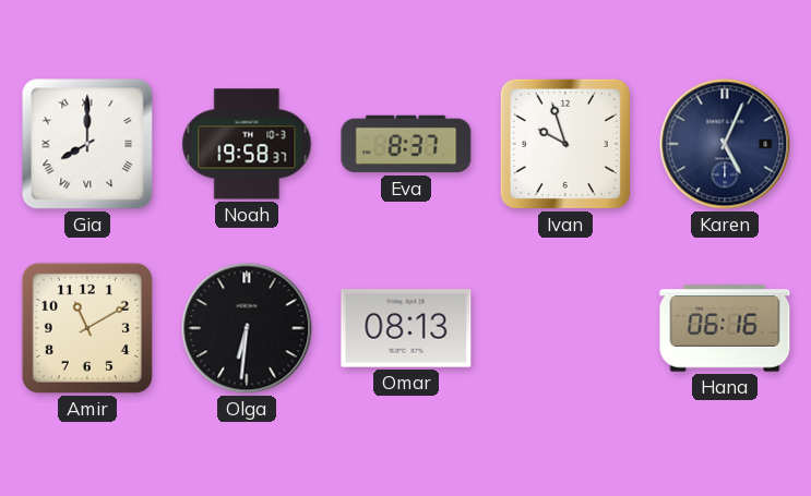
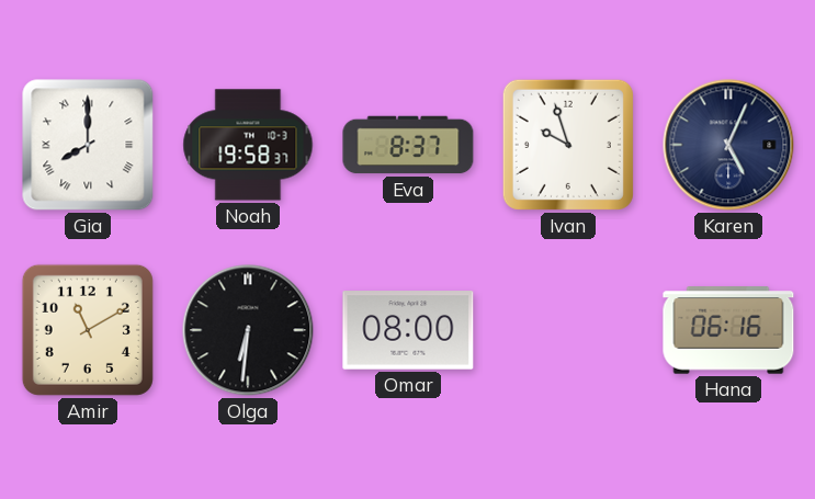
Omar: 08:13 -> 08:00
